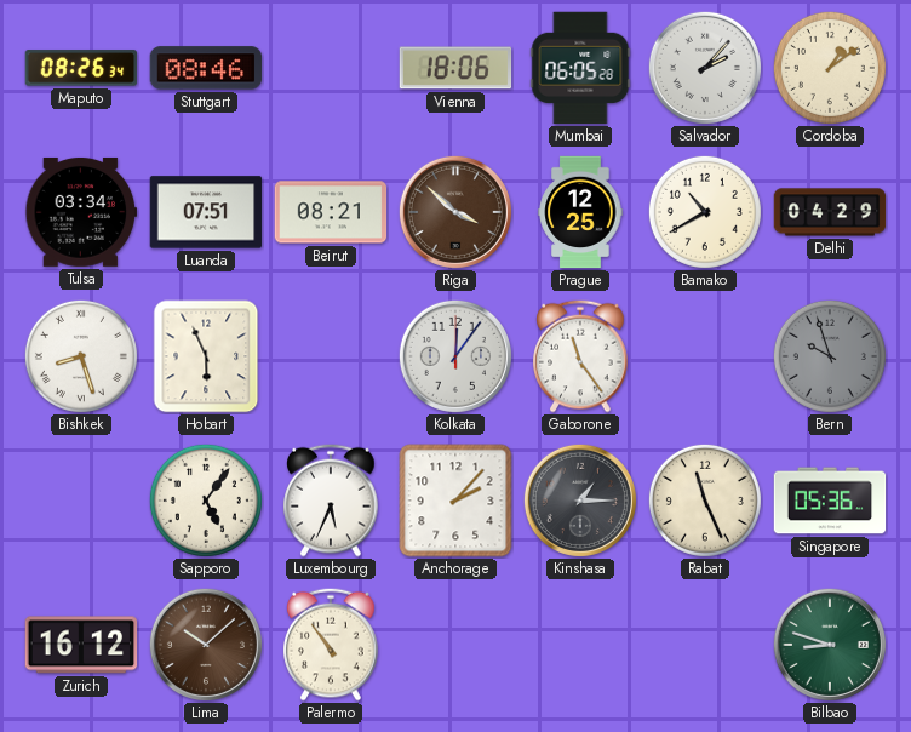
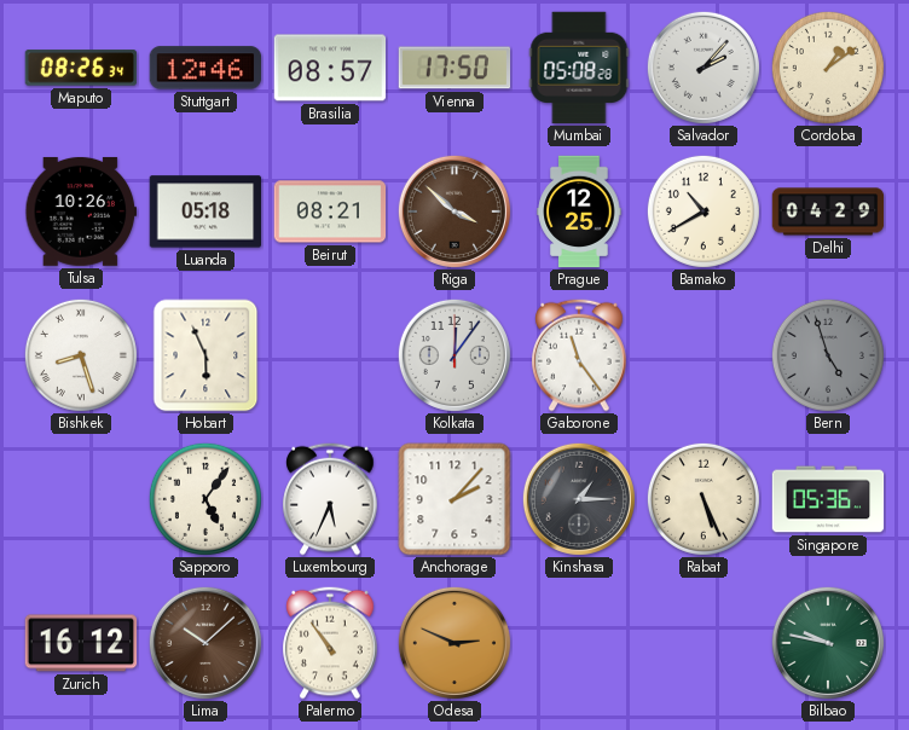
Stuttgart: 08:46 -> 12:46
Brasilia: none -> 08:57
Vienna: 18:06 -> 17:50
Mumbai: 06:05 -> 05:08
Tulsa: 03:34 -> 10:26
Luanda: 07:51 -> 05:18
Bern: 9:57 -> 4:57
Rabat: 11:26 -> 5:26
Odesa: none -> 2:49
Bilbao: 8:48 -> 9:47
